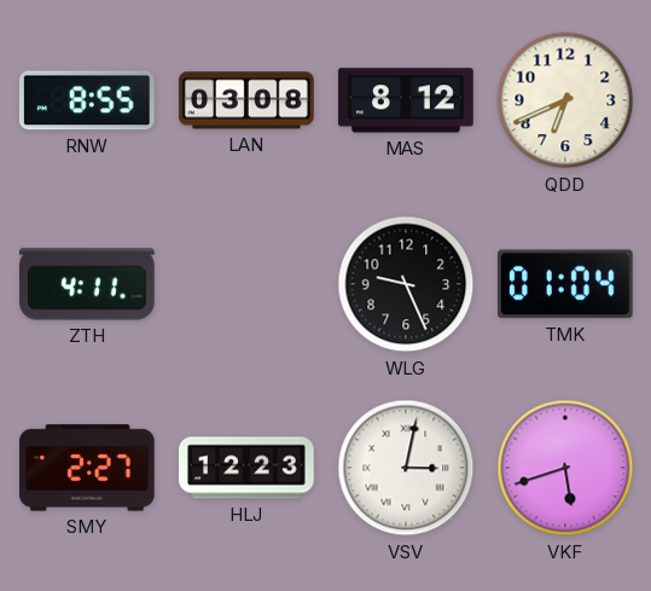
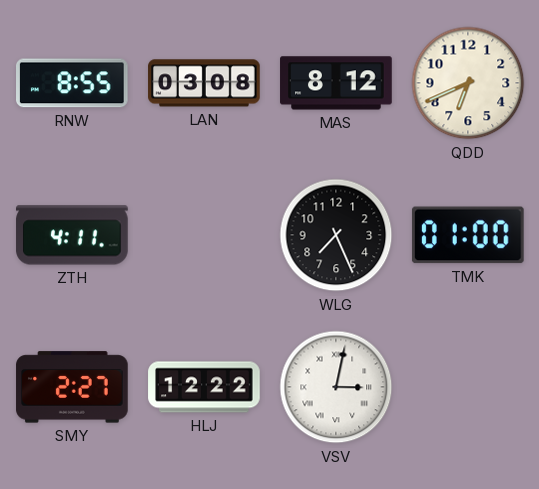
WLG: 9:26 -> 7:26
TMK: 01:04 -> 01:00
HLJ: 12:23 -> 12:22
VKF: 5:42 -> none
